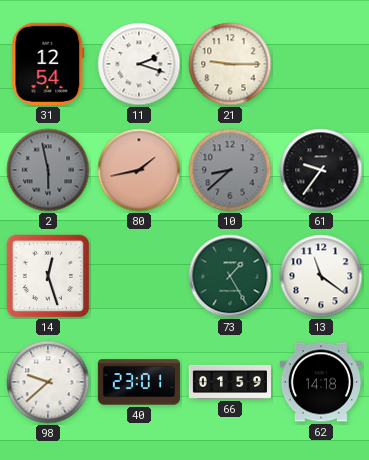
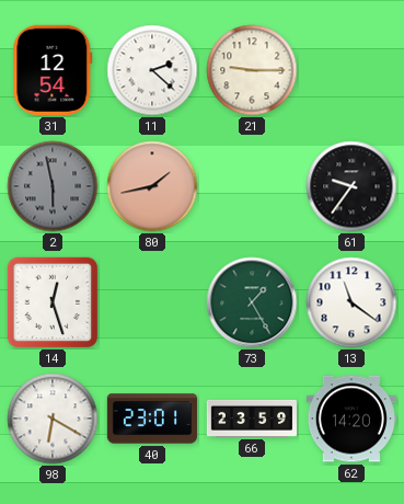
11: 2:18 -> 2:22
10: 8:38 -> none
98: 9:38 -> 6:20
66: 01:59 -> 23:59
62: 14:18 -> 14:20
